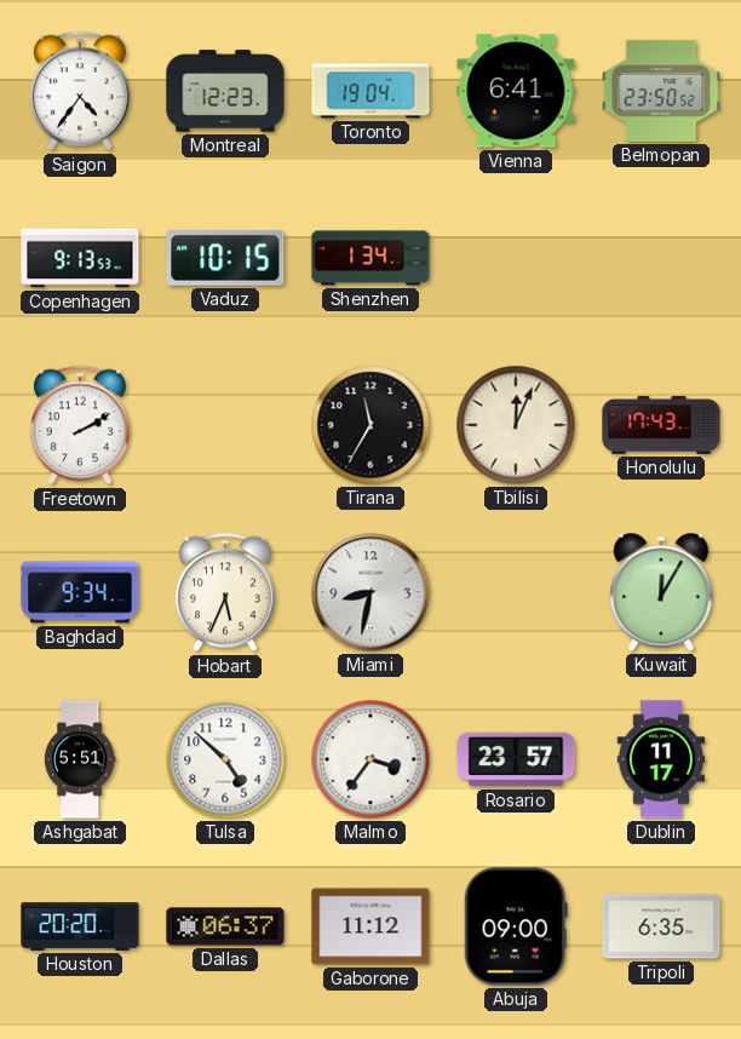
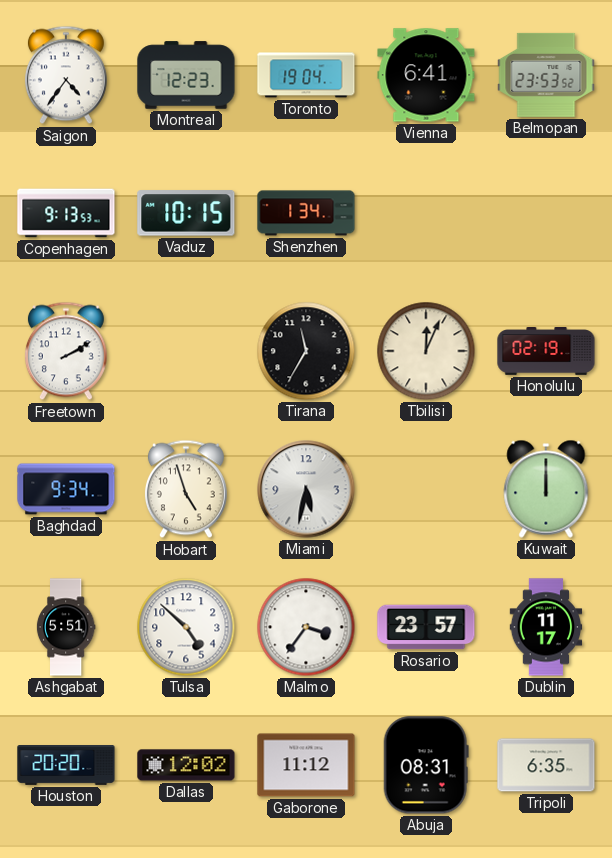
Belmopan: 23:50 -> 23:53
Honolulu: 17:43 -> 02:19
Hobart: 5:34 -> 4:57
Miami: 8:32 -> 5:32
Kuwait: 12:05 -> 12:00
Dallas: 06:37 -> 12:02
Abuja: 09:00 -> 08:31
